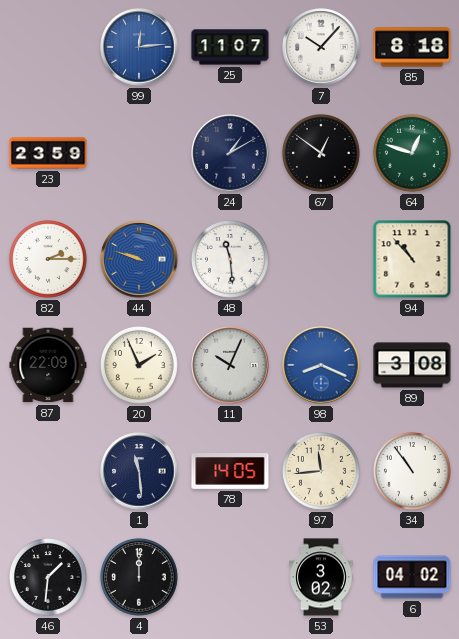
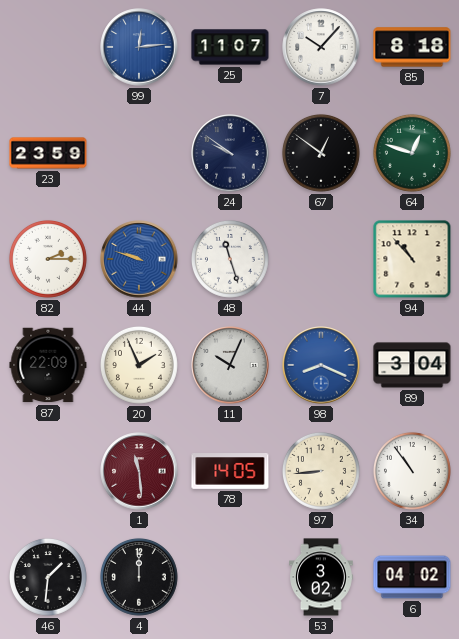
24: 1:10 -> 9:51
48: 11:29 -> 11:27
89: 3:08 -> 3:04
1 dial: navy -> burgundy
97: 11:44 -> 8:44
